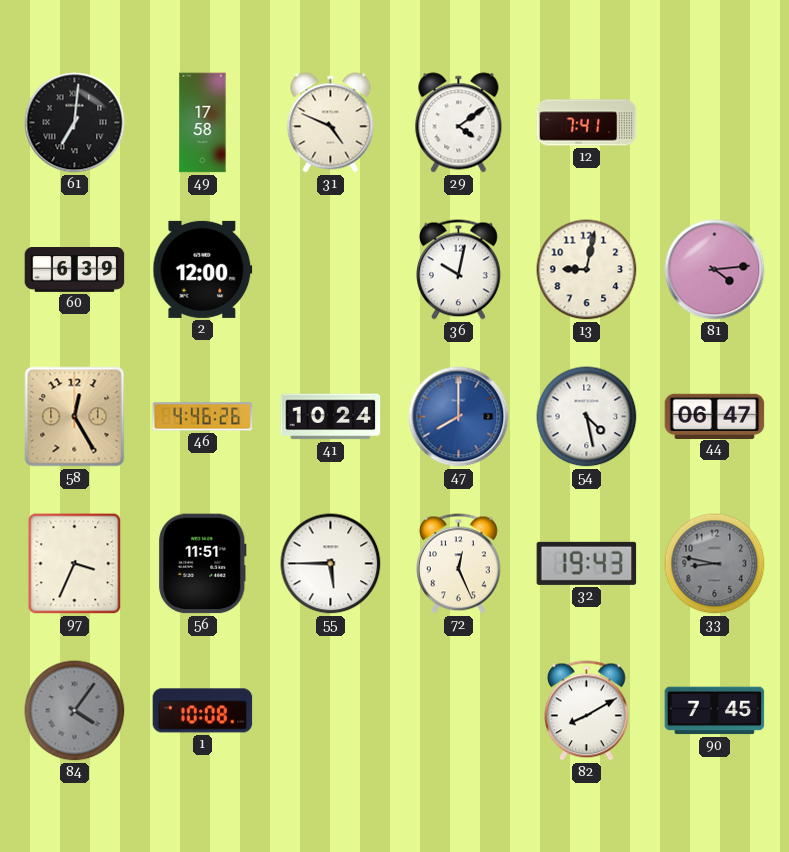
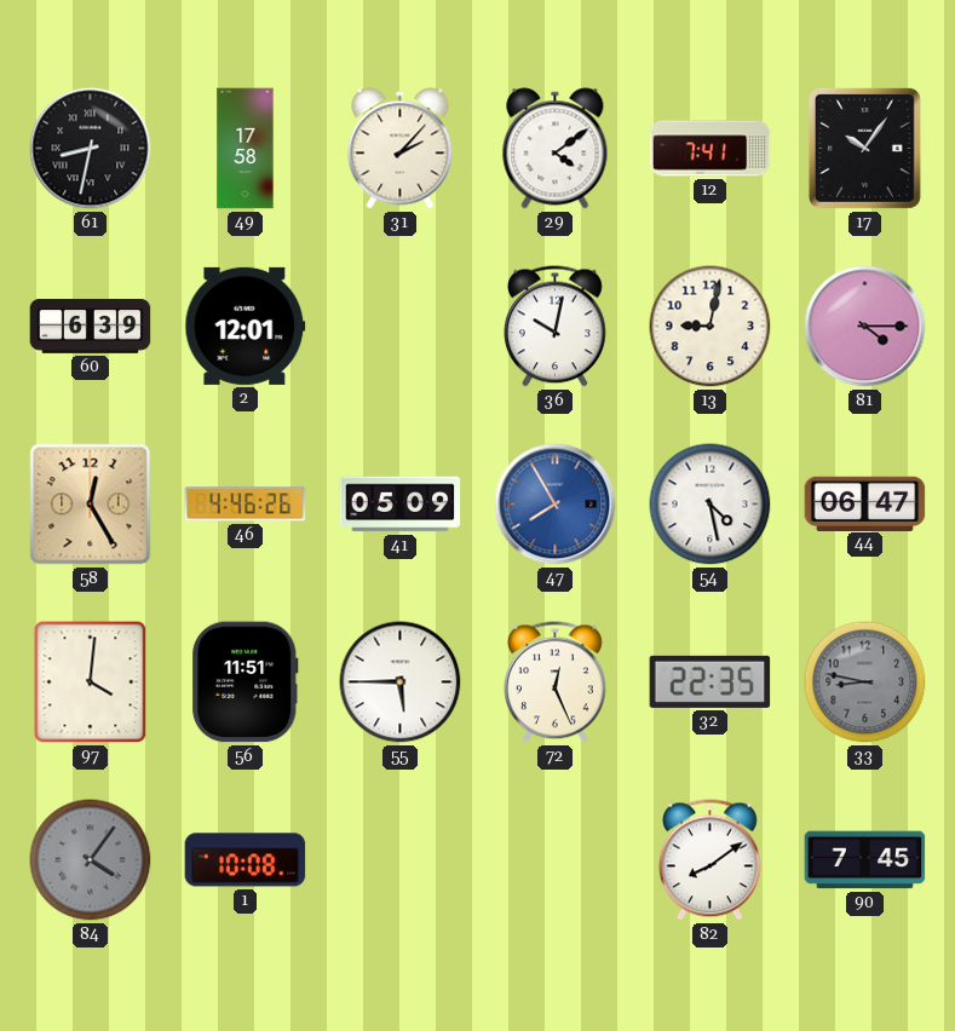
61: 7:01 -> 8:32
31: 4:49 -> 2:07
17: none -> 10:06
2: 12:00 -> 12:01
81: 4:14 -> 4:15
41: 10:24 -> 05:09
47: 8:00 -> 7:55
97: 3:34 -> 4:01
32: 19:43 -> 22:35
82: 8:10 -> 8:09
